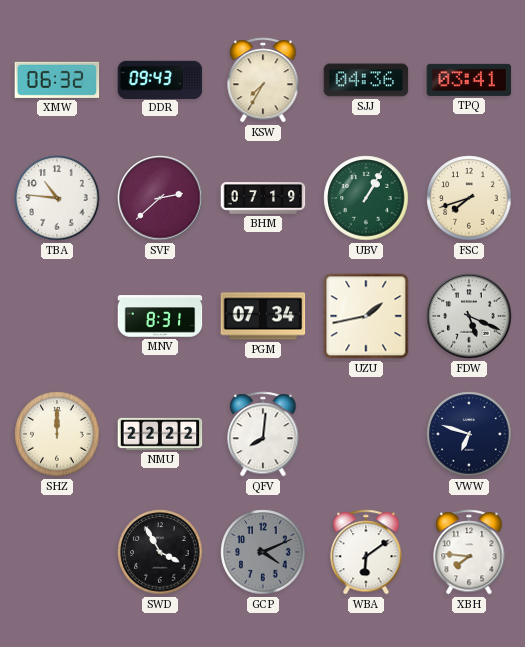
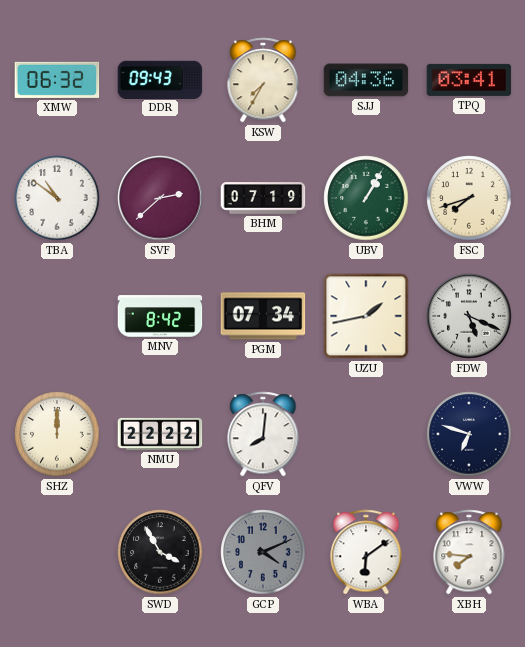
TBA: 10:46 -> 10:51
MNV: 8:31 -> 8:42
